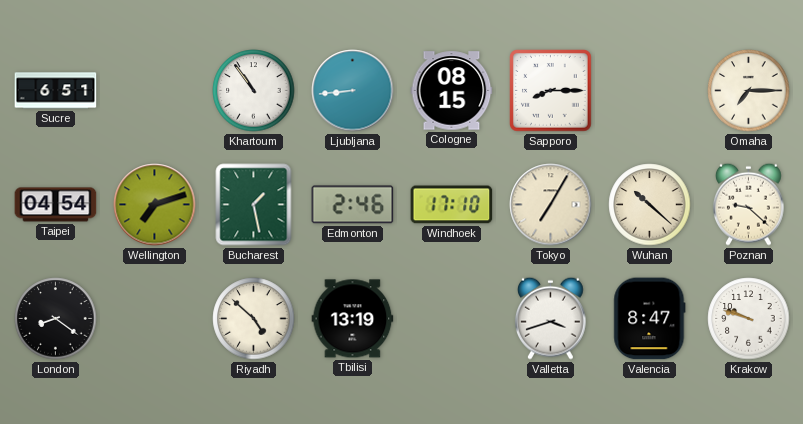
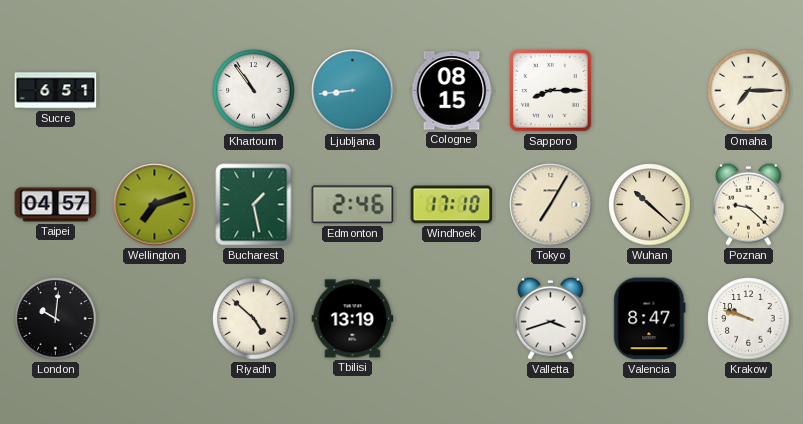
Taipei: 04:54 -> 04:57
London: 8:21 -> 10:01
